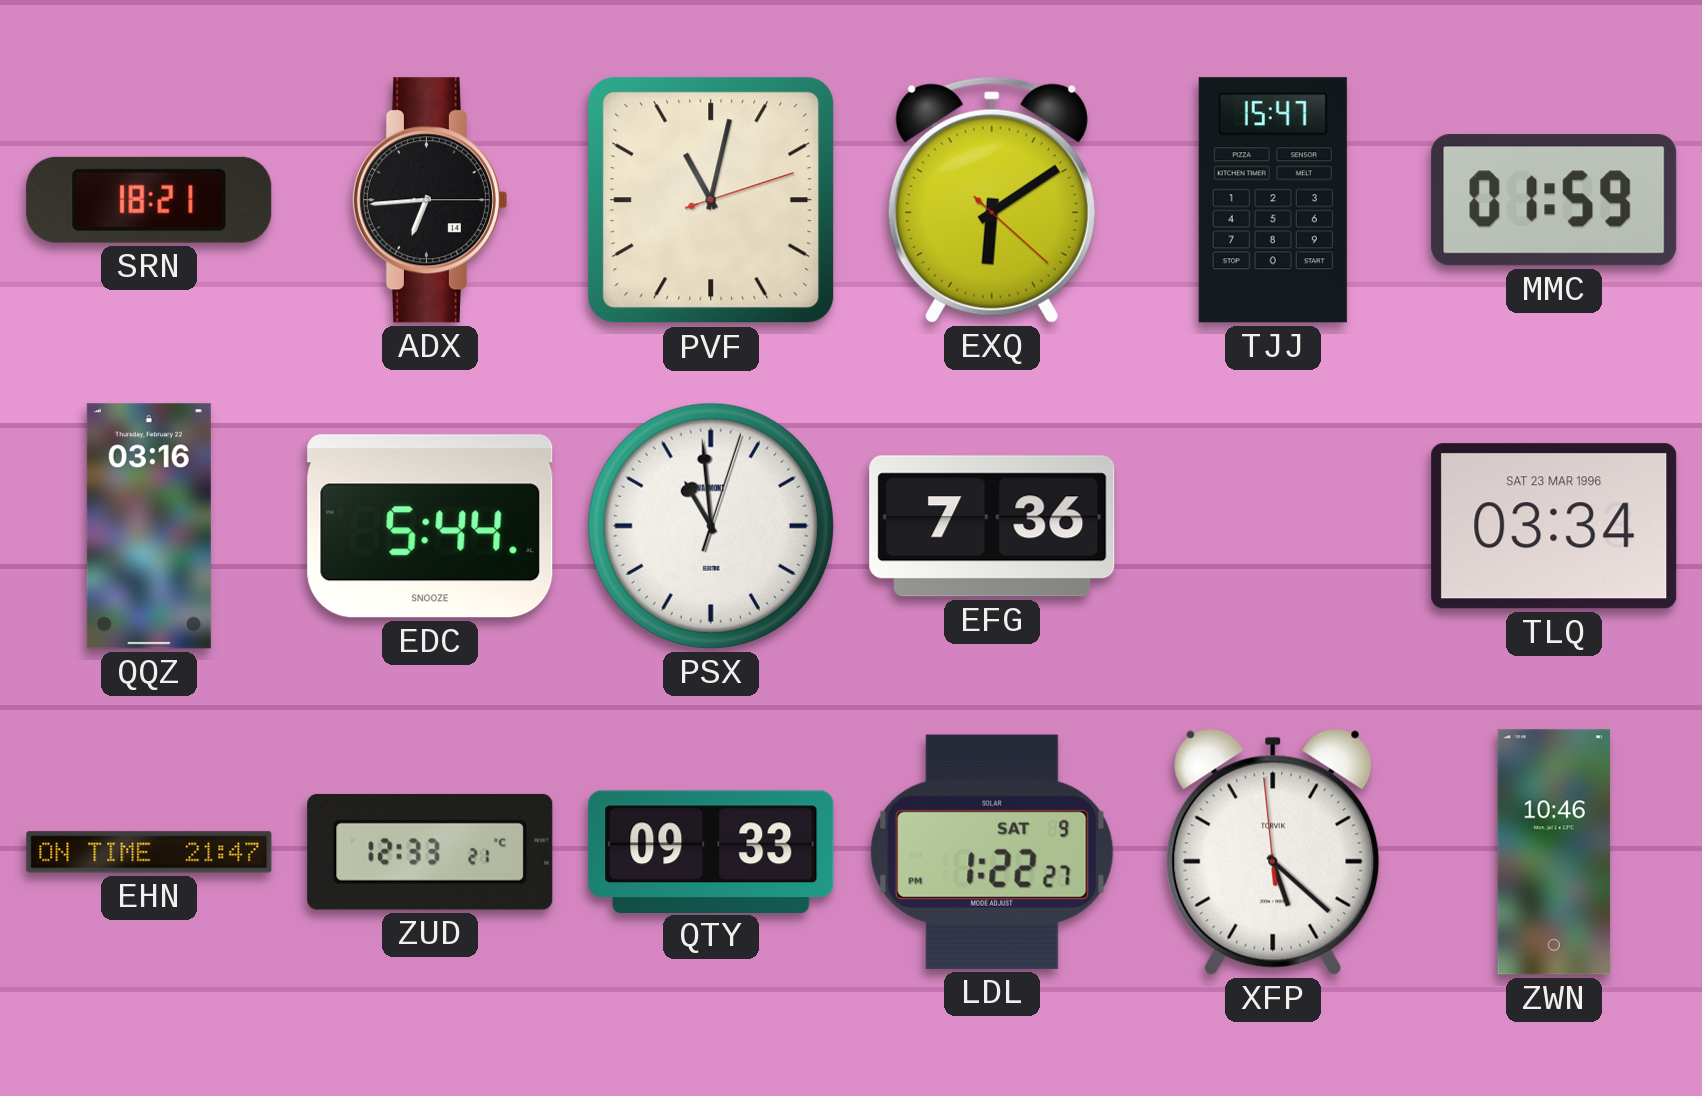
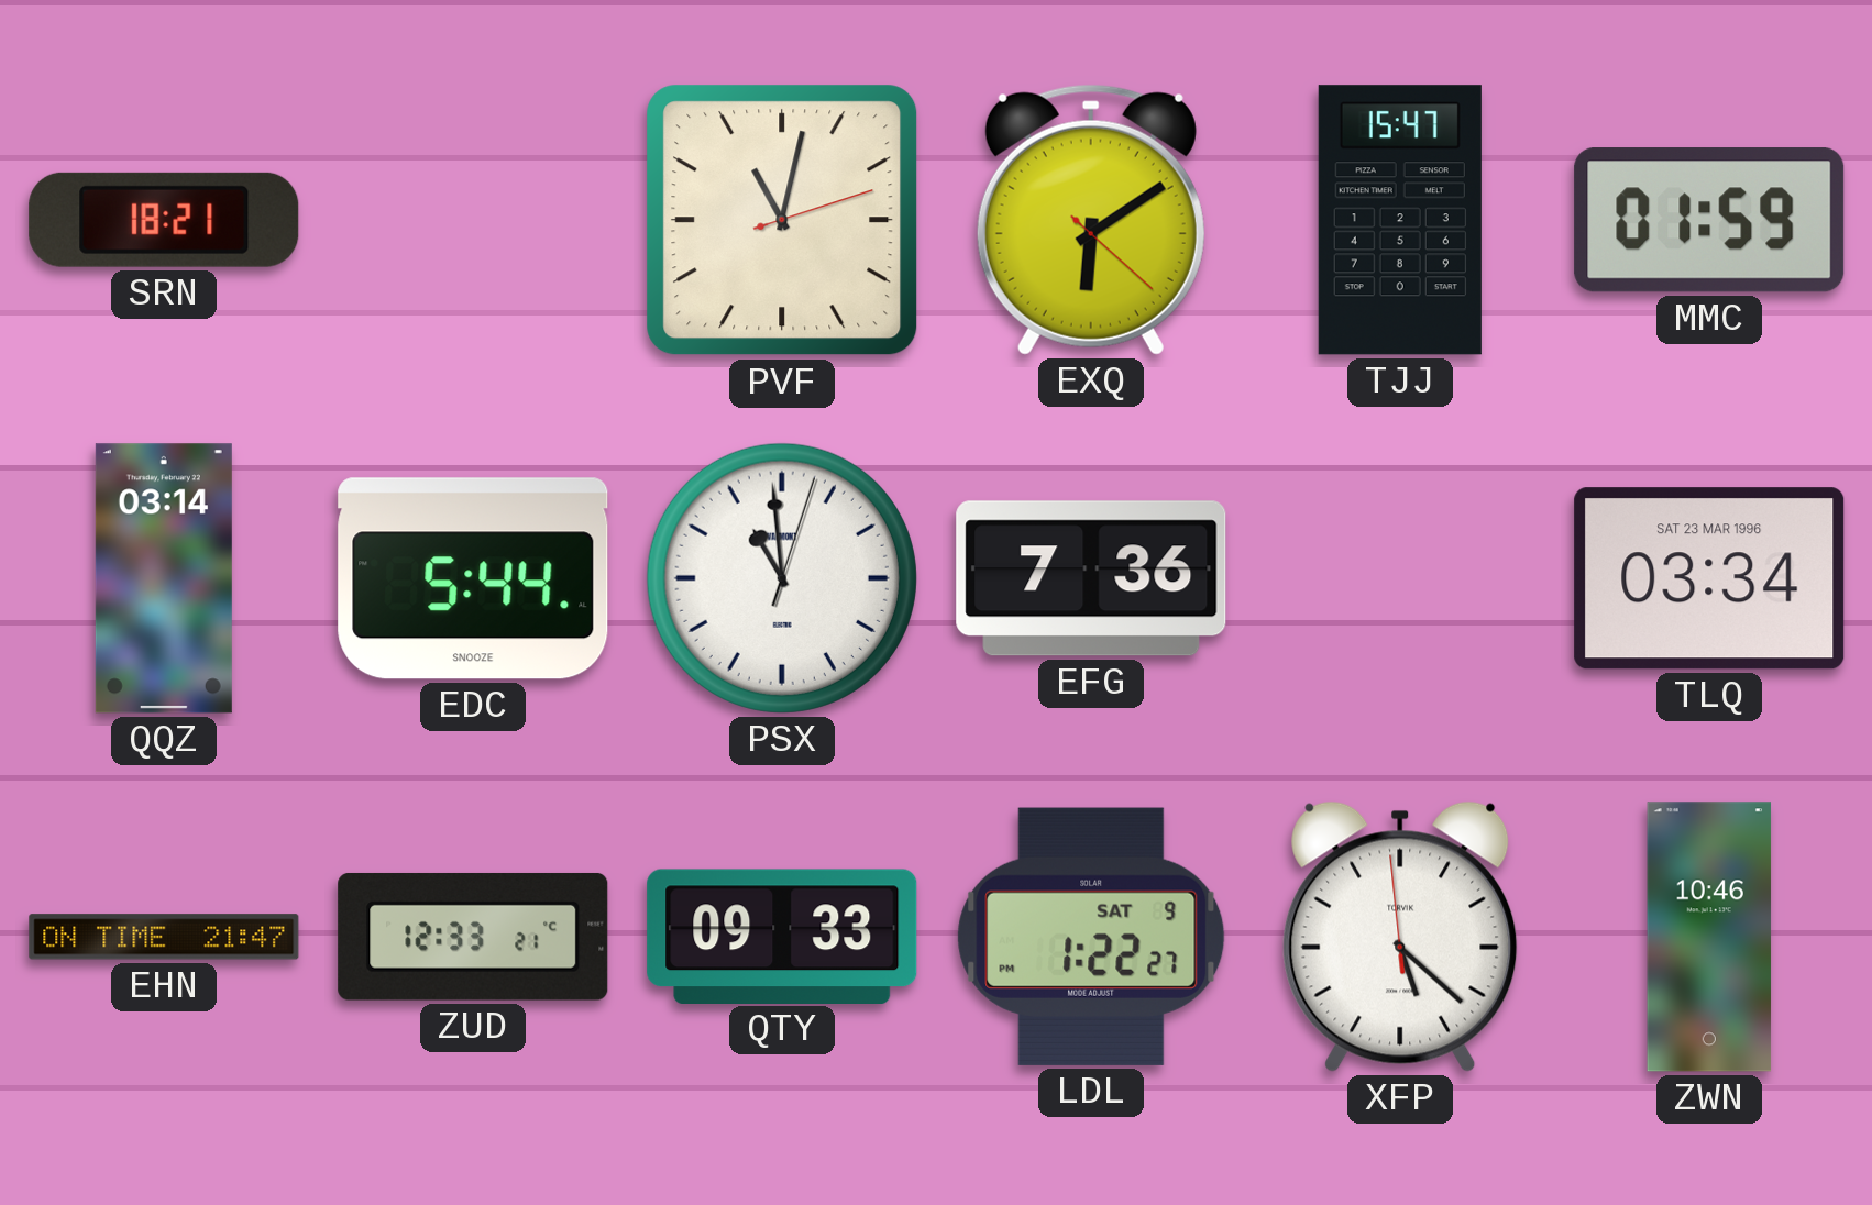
ADX: 6:44 -> none
QQZ: 03:16 -> 03:14
